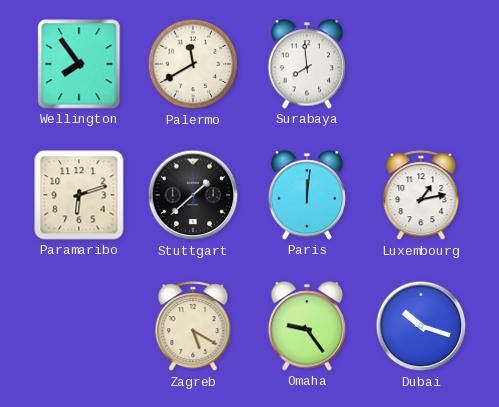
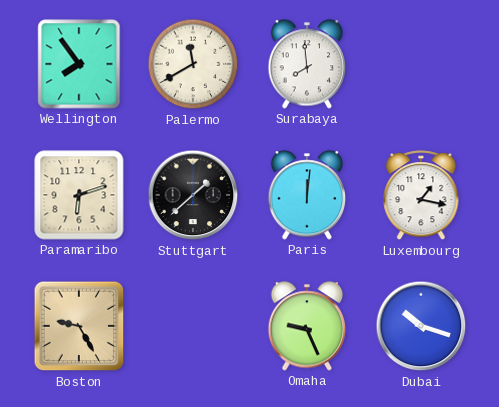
Luxembourg: 1:13 -> 1:17
Boston: none -> 9:25
Zagreb: 5:20 -> none
Omaha: 9:24 -> 9:26
